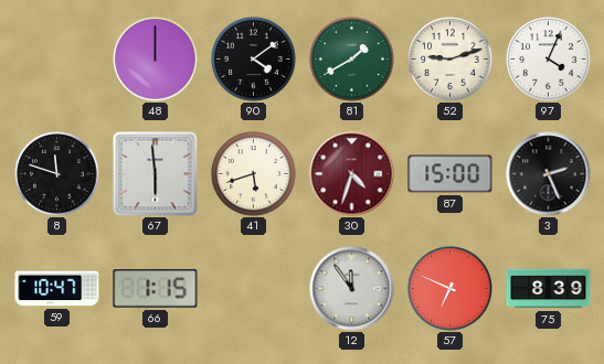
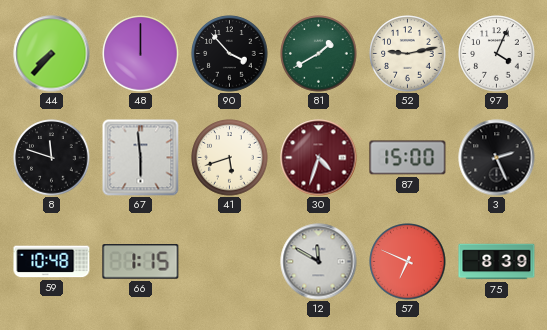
44: none -> 7:37
90: 4:09 -> 3:53
52: 9:12 -> 9:13
59: 10:47 -> 10:48
12: 11:54 -> 11:50
